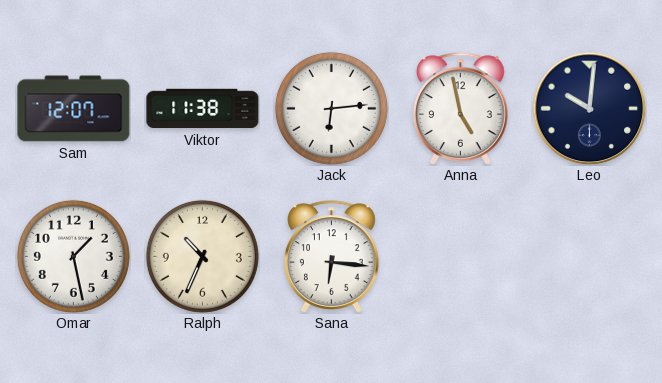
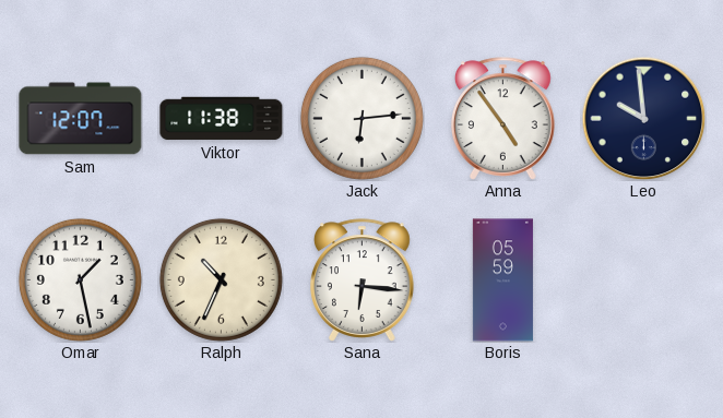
Anna: 4:58 -> 4:54
Leo: 10:01 -> 9:59
Boris: none -> 05:59
